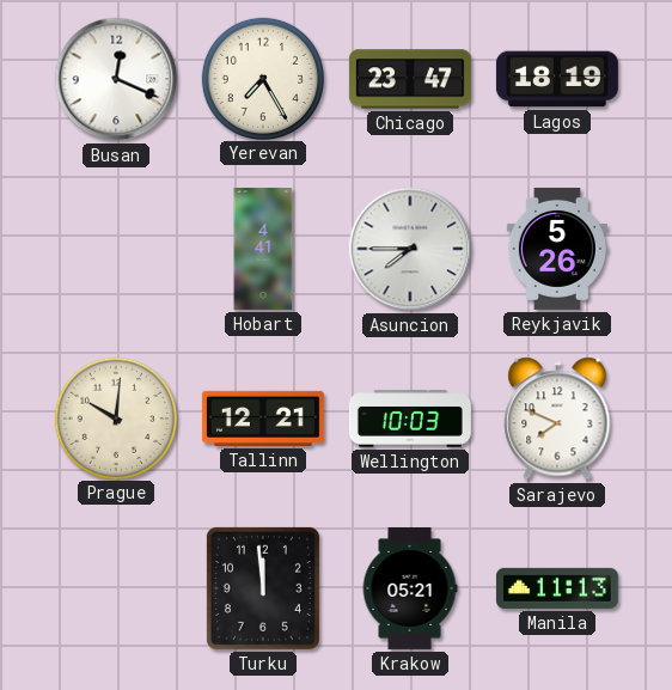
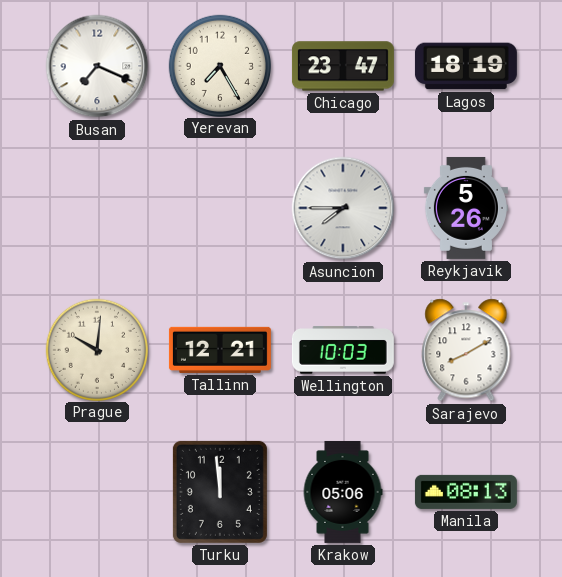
Busan: 12:19 -> 7:19
Hobart: 4:41 -> none
Sarajevo: 7:49 -> 8:10
Krakow: 05:21 -> 05:06
Manila: 11:13 -> 08:13
